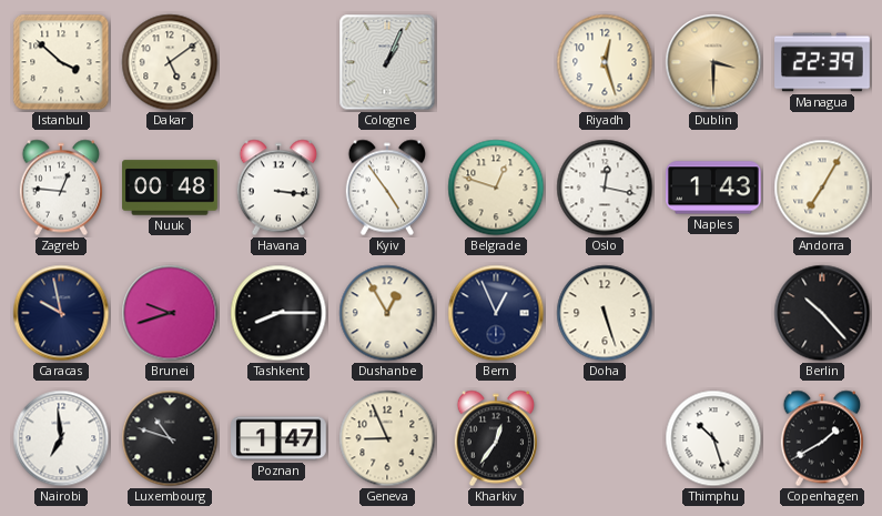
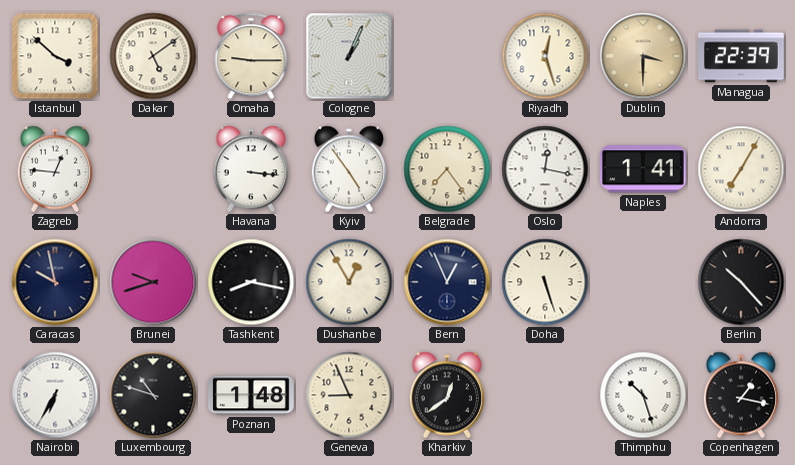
Omaha: none -> 9:15
Nuuk: 00:48 -> none
Belgrade: 12:48 -> 7:24
Naples: 1:43 -> 1:41
Tashkent: 8:15 -> 8:17
Nairobi: 6:59 -> 6:35
Poznan: 1:47 -> 1:48
Kharkiv: 12:36 -> 12:39
Copenhagen: 1:40 -> 1:17
